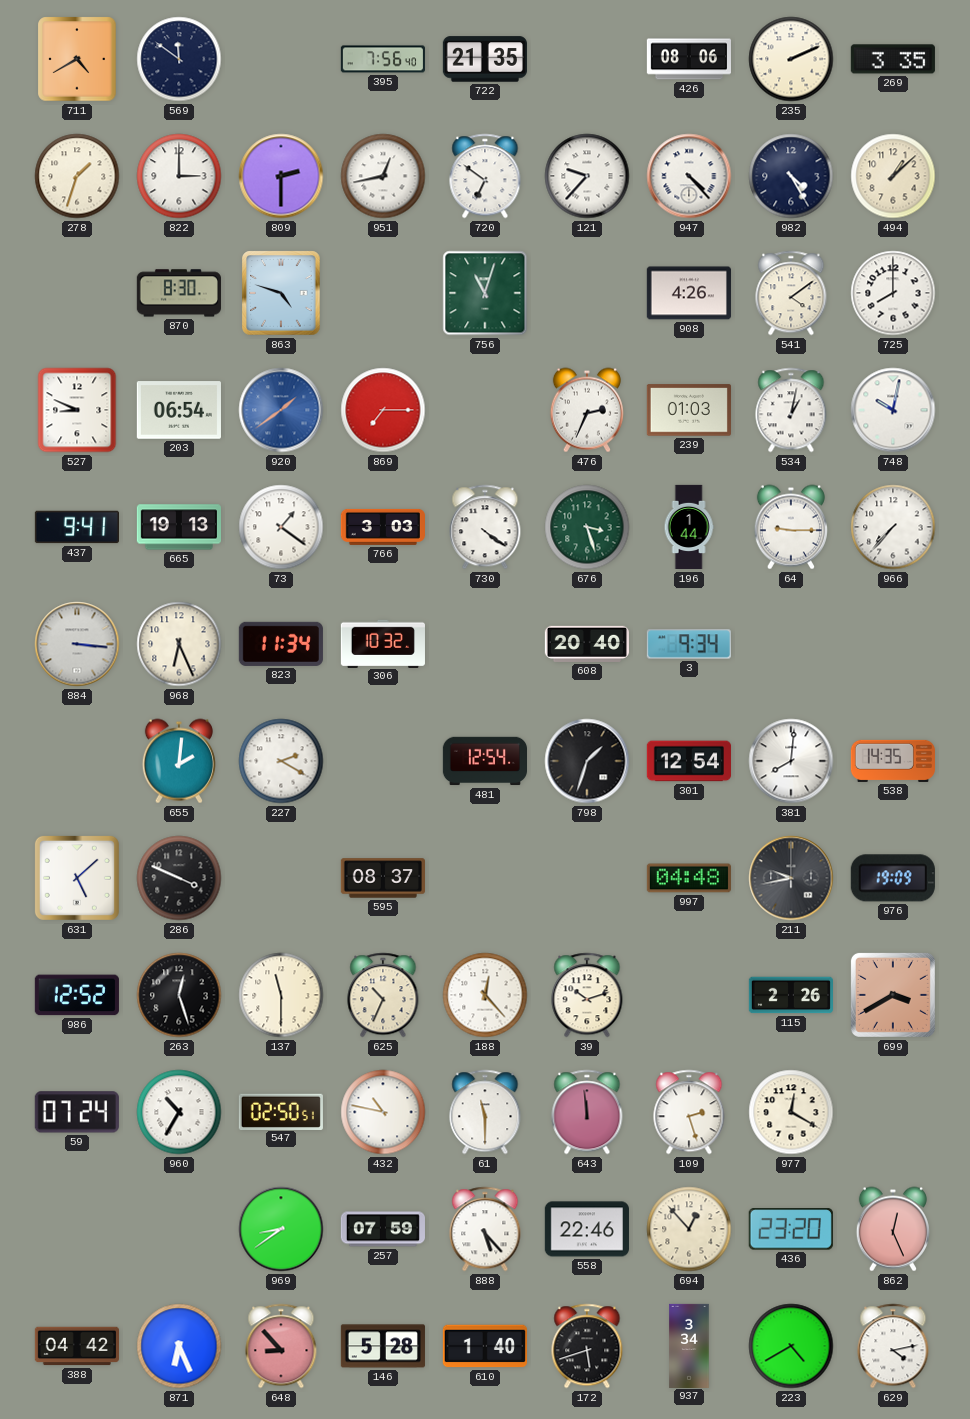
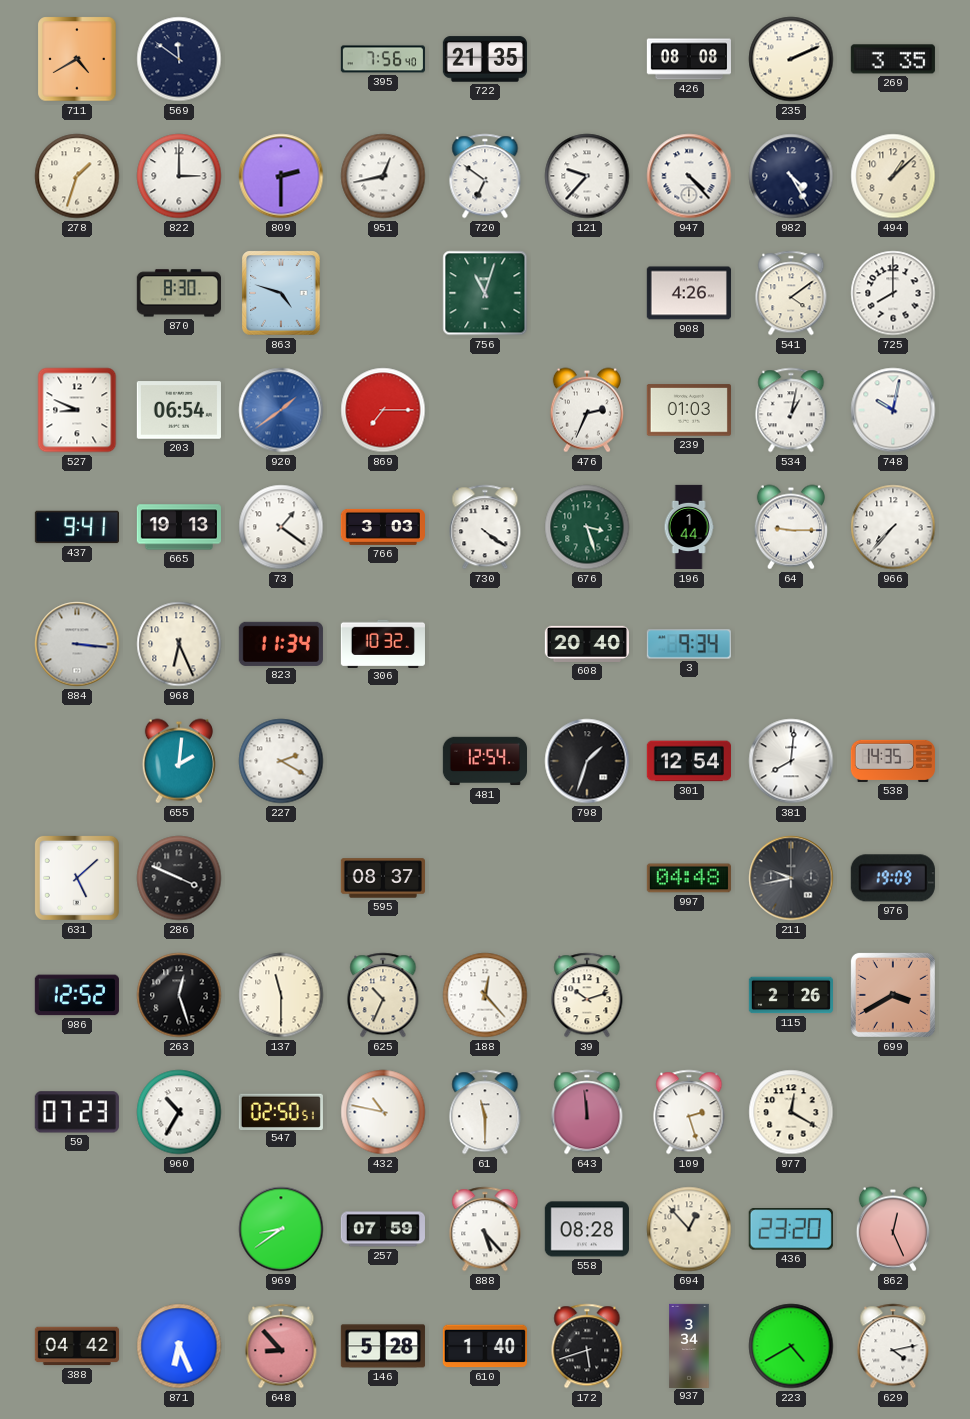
426: 08:06 -> 08:08
59: 07:24 -> 07:23
558: 22:46 -> 08:28
